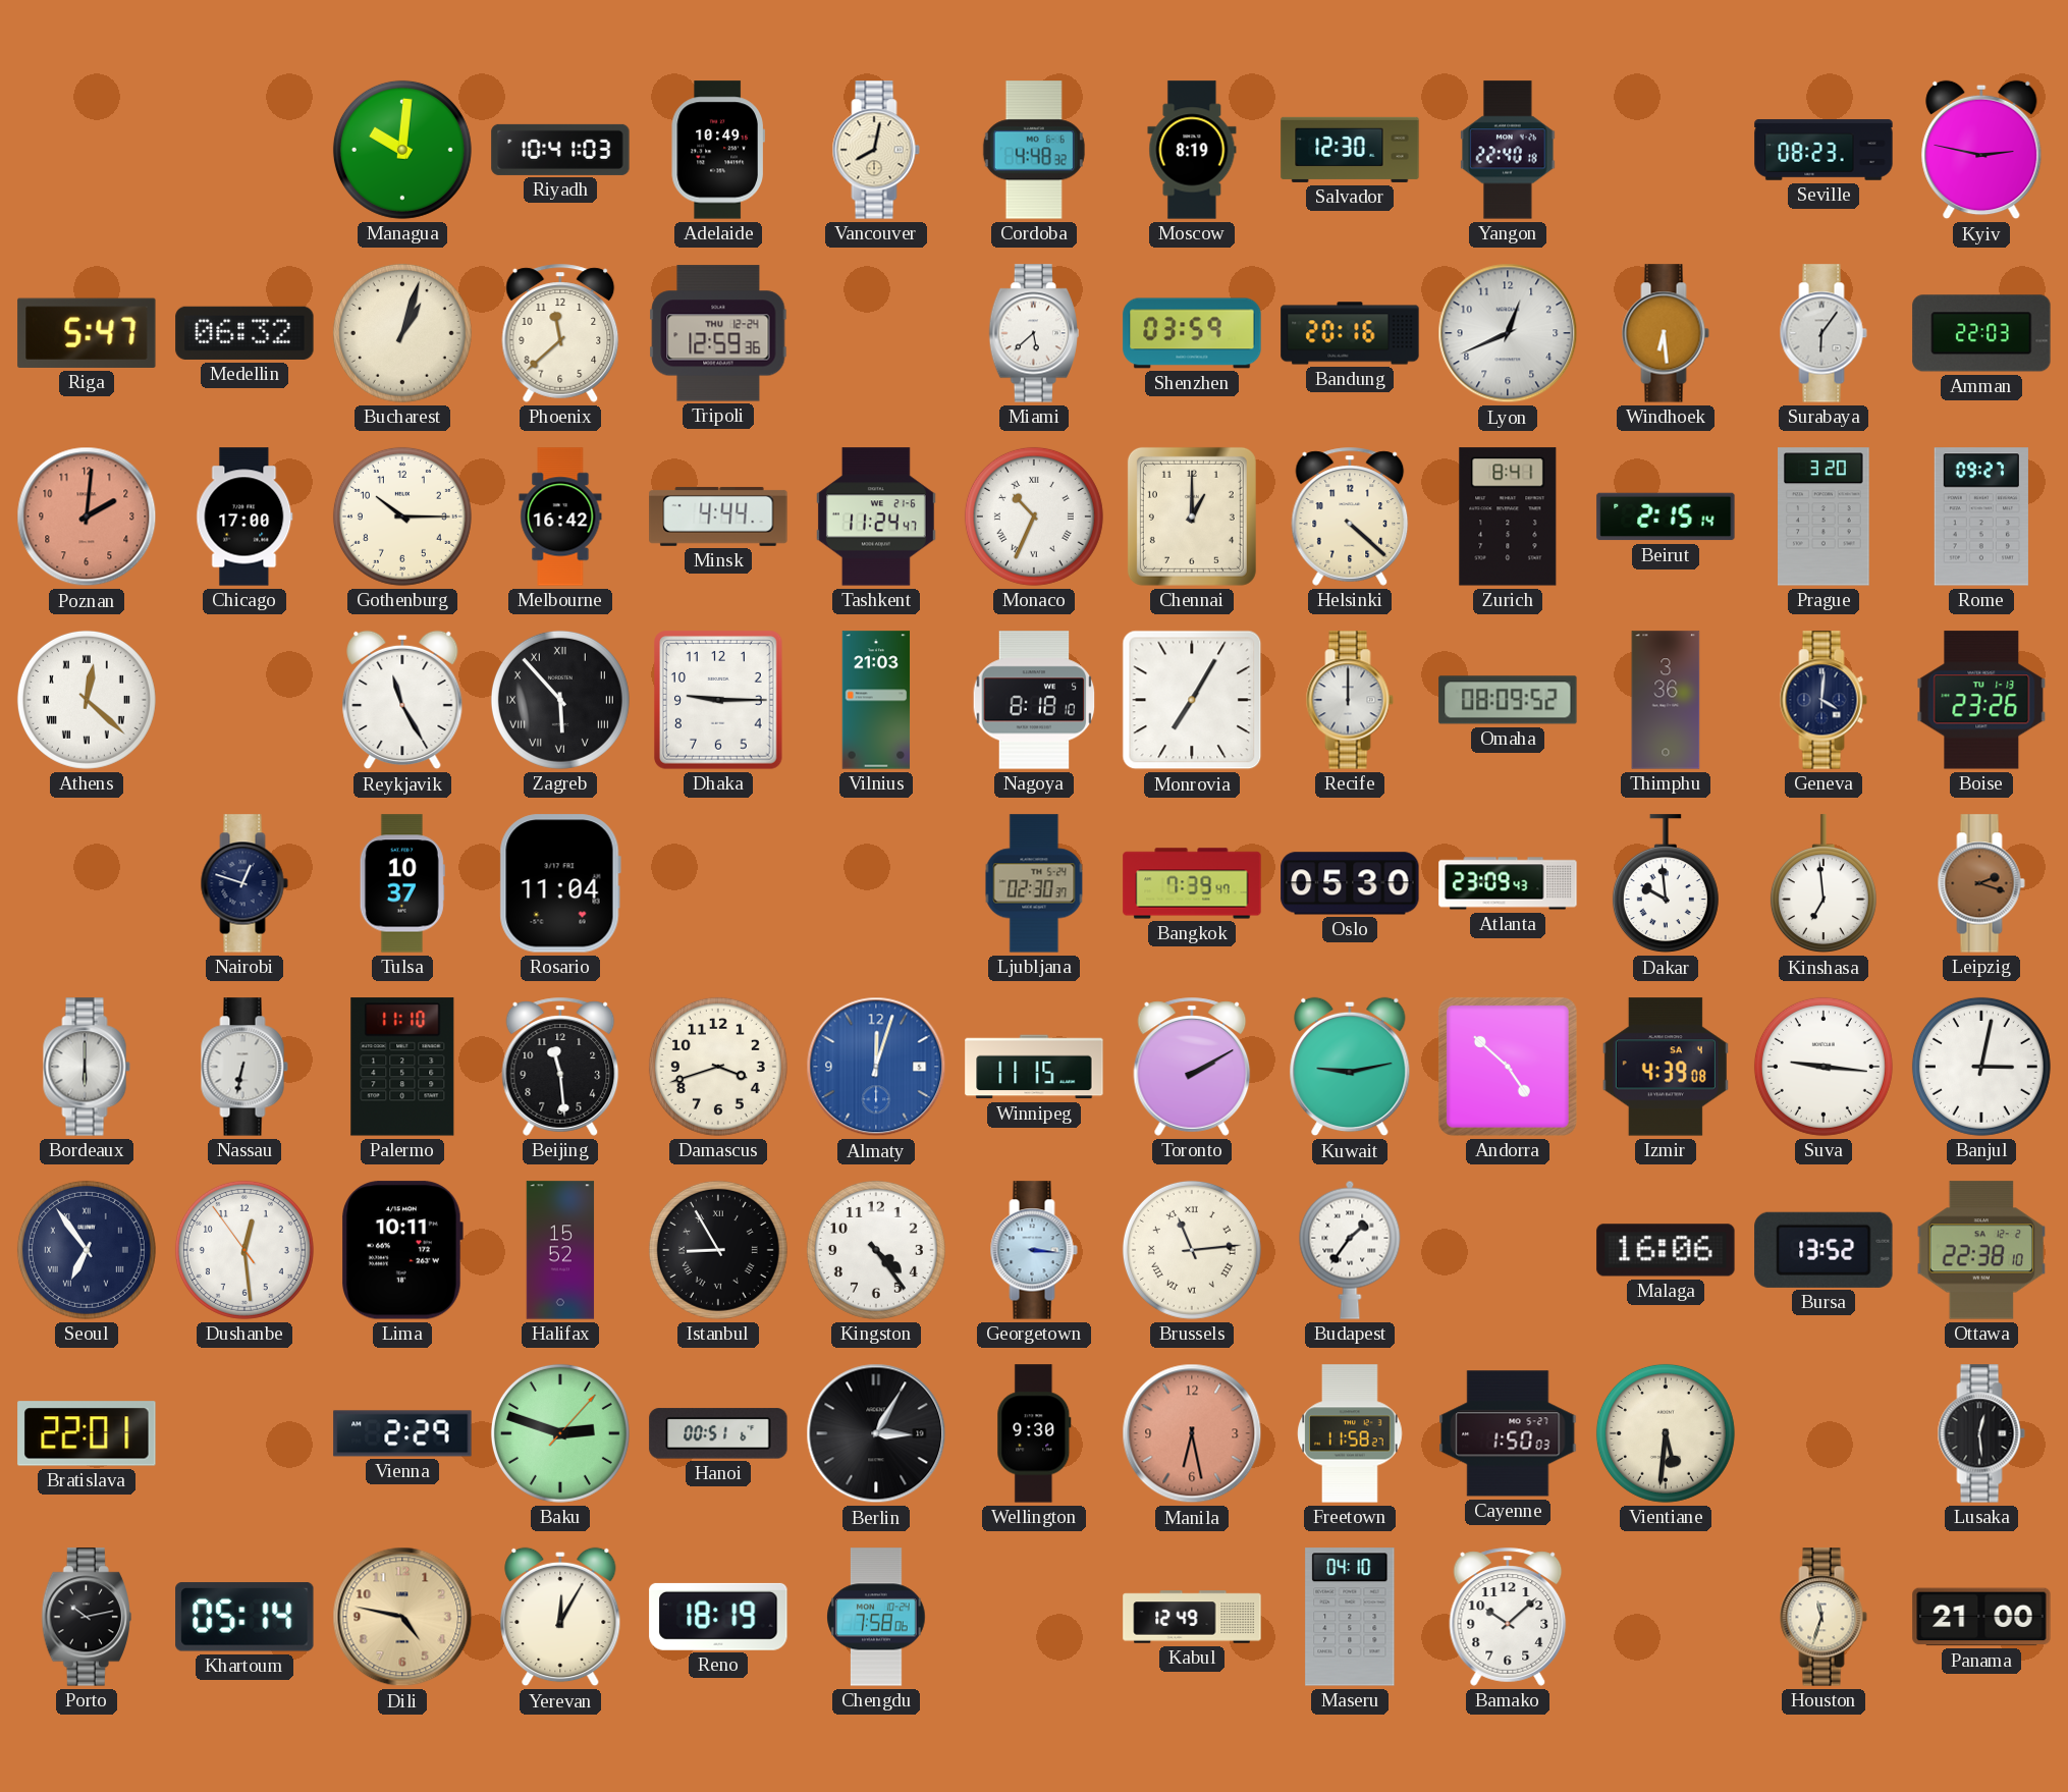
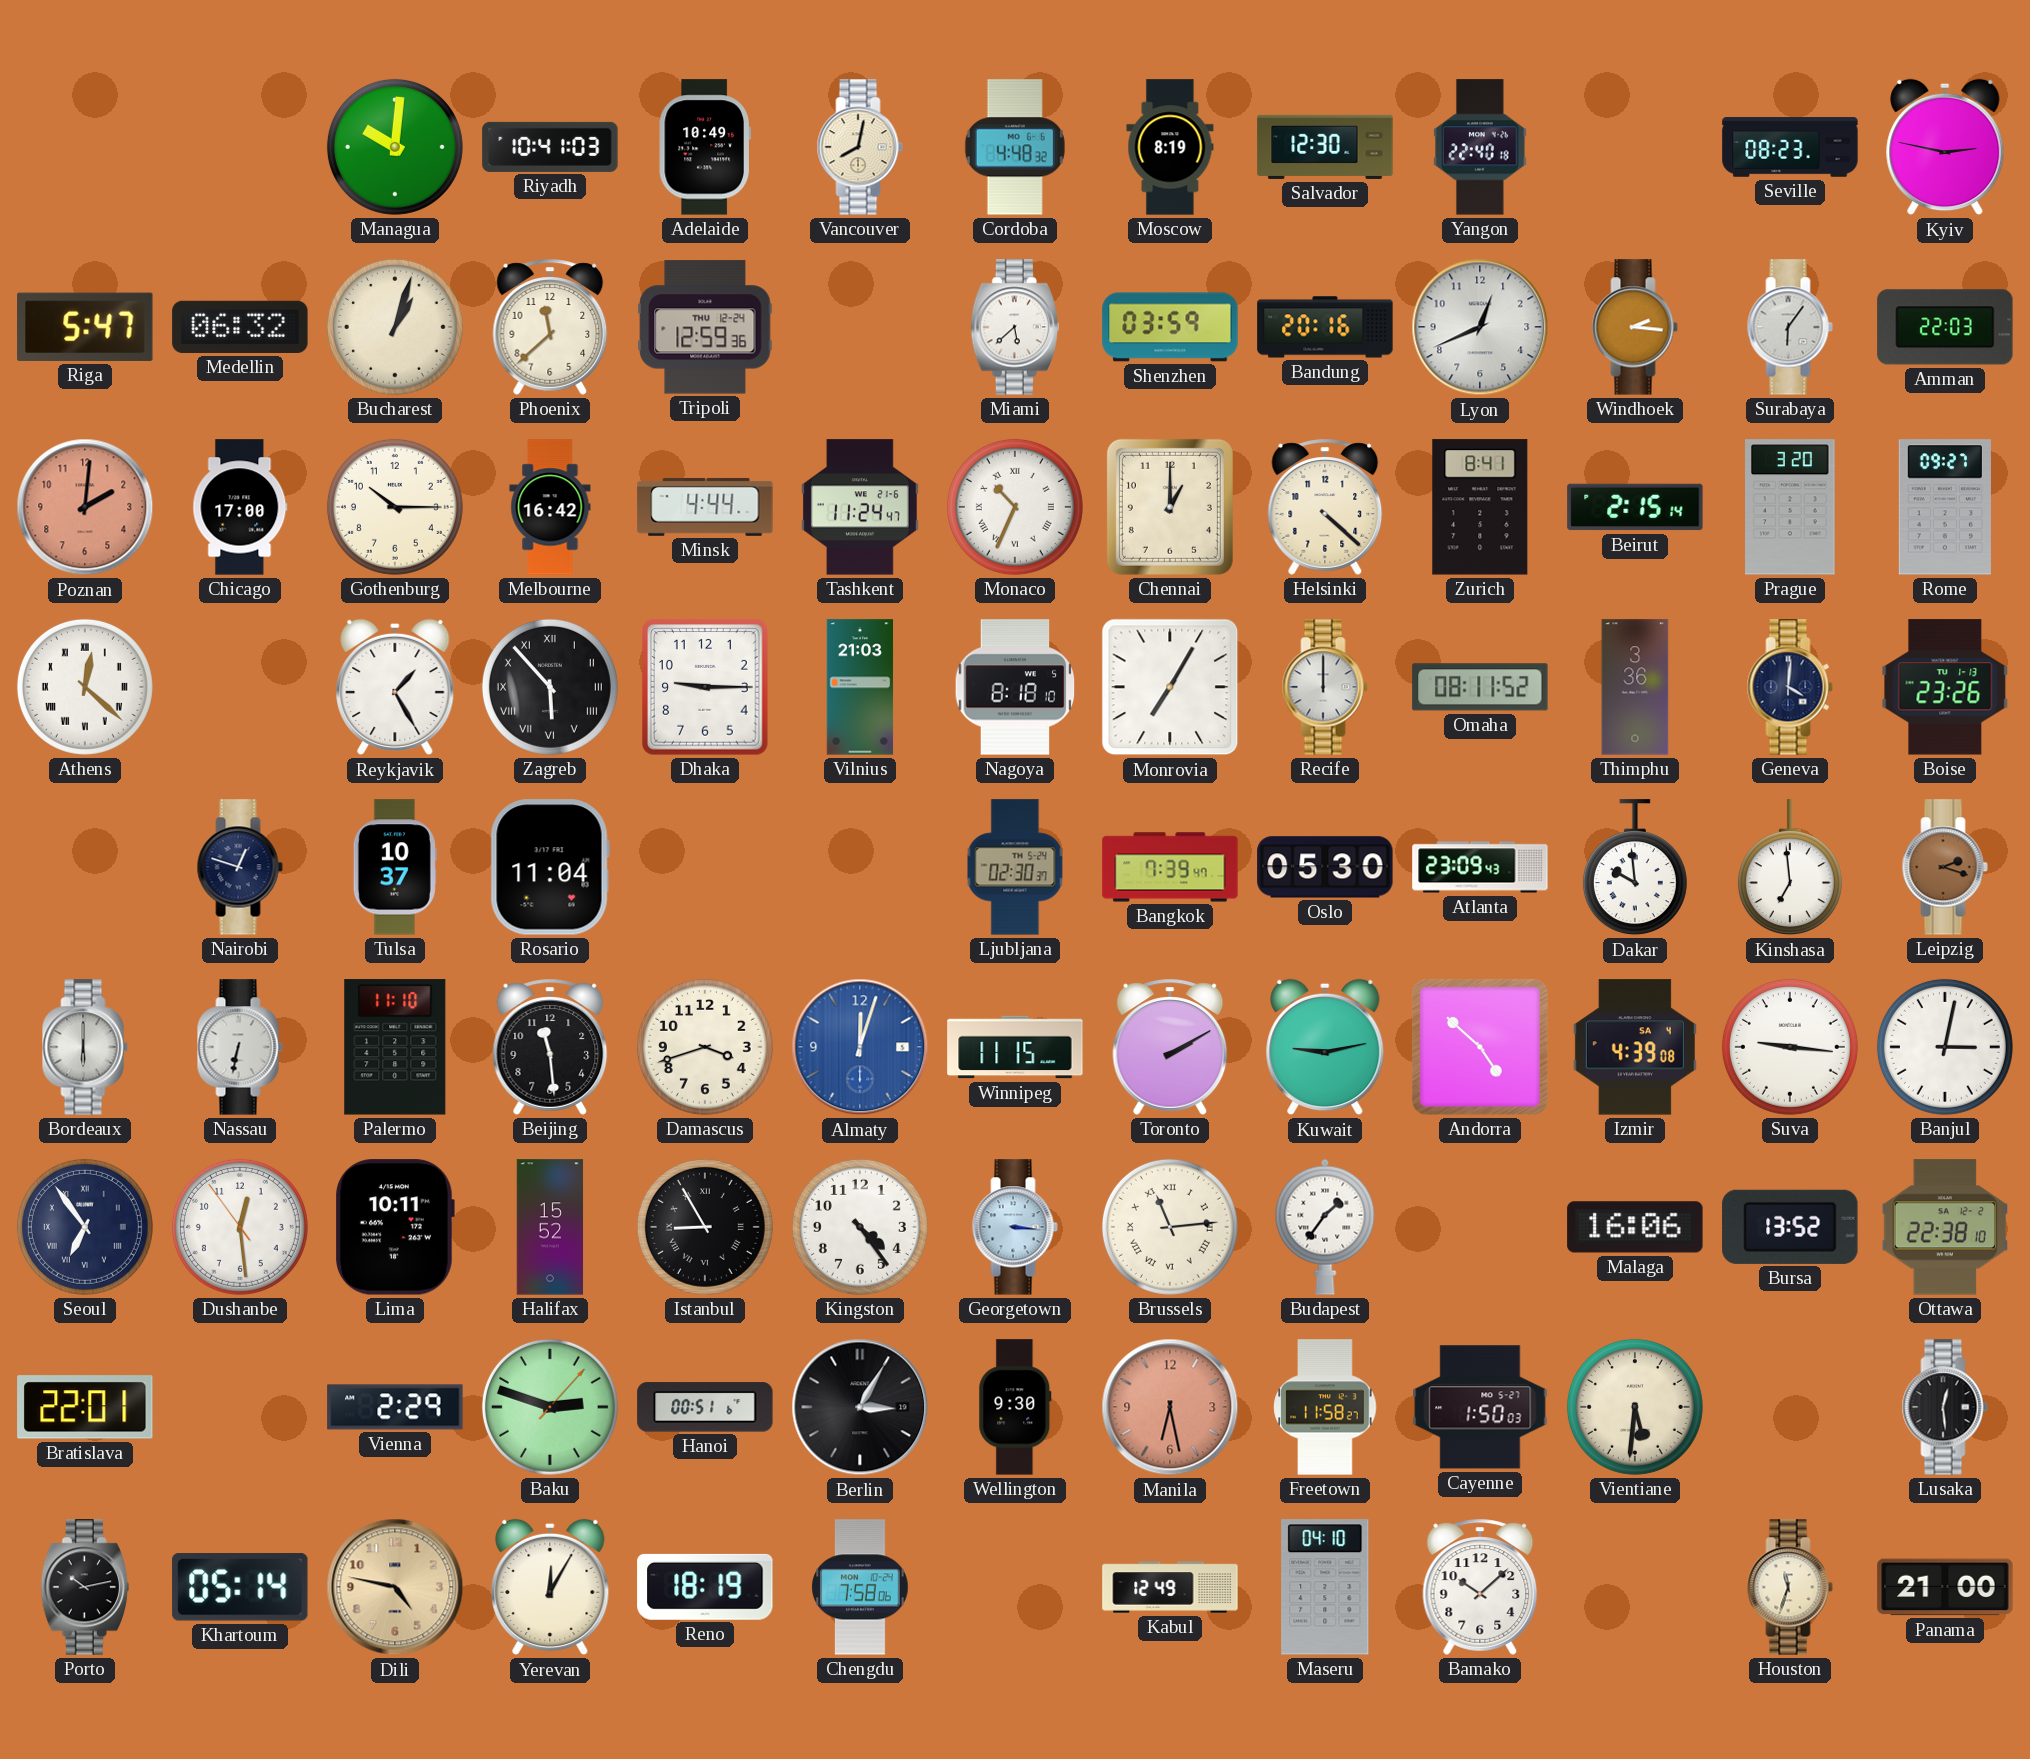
Windhoek: 6:29 -> 2:16
Reykjavik: 11:25 -> 1:25
Omaha: 08:09 -> 08:11
